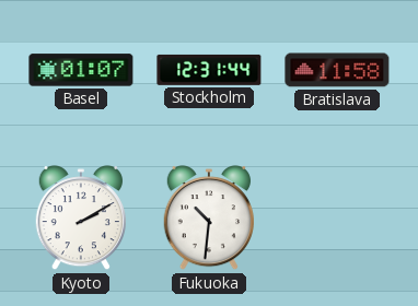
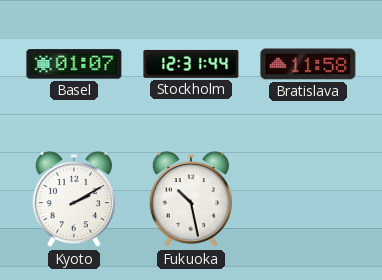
Fukuoka: 10:31 -> 10:28
